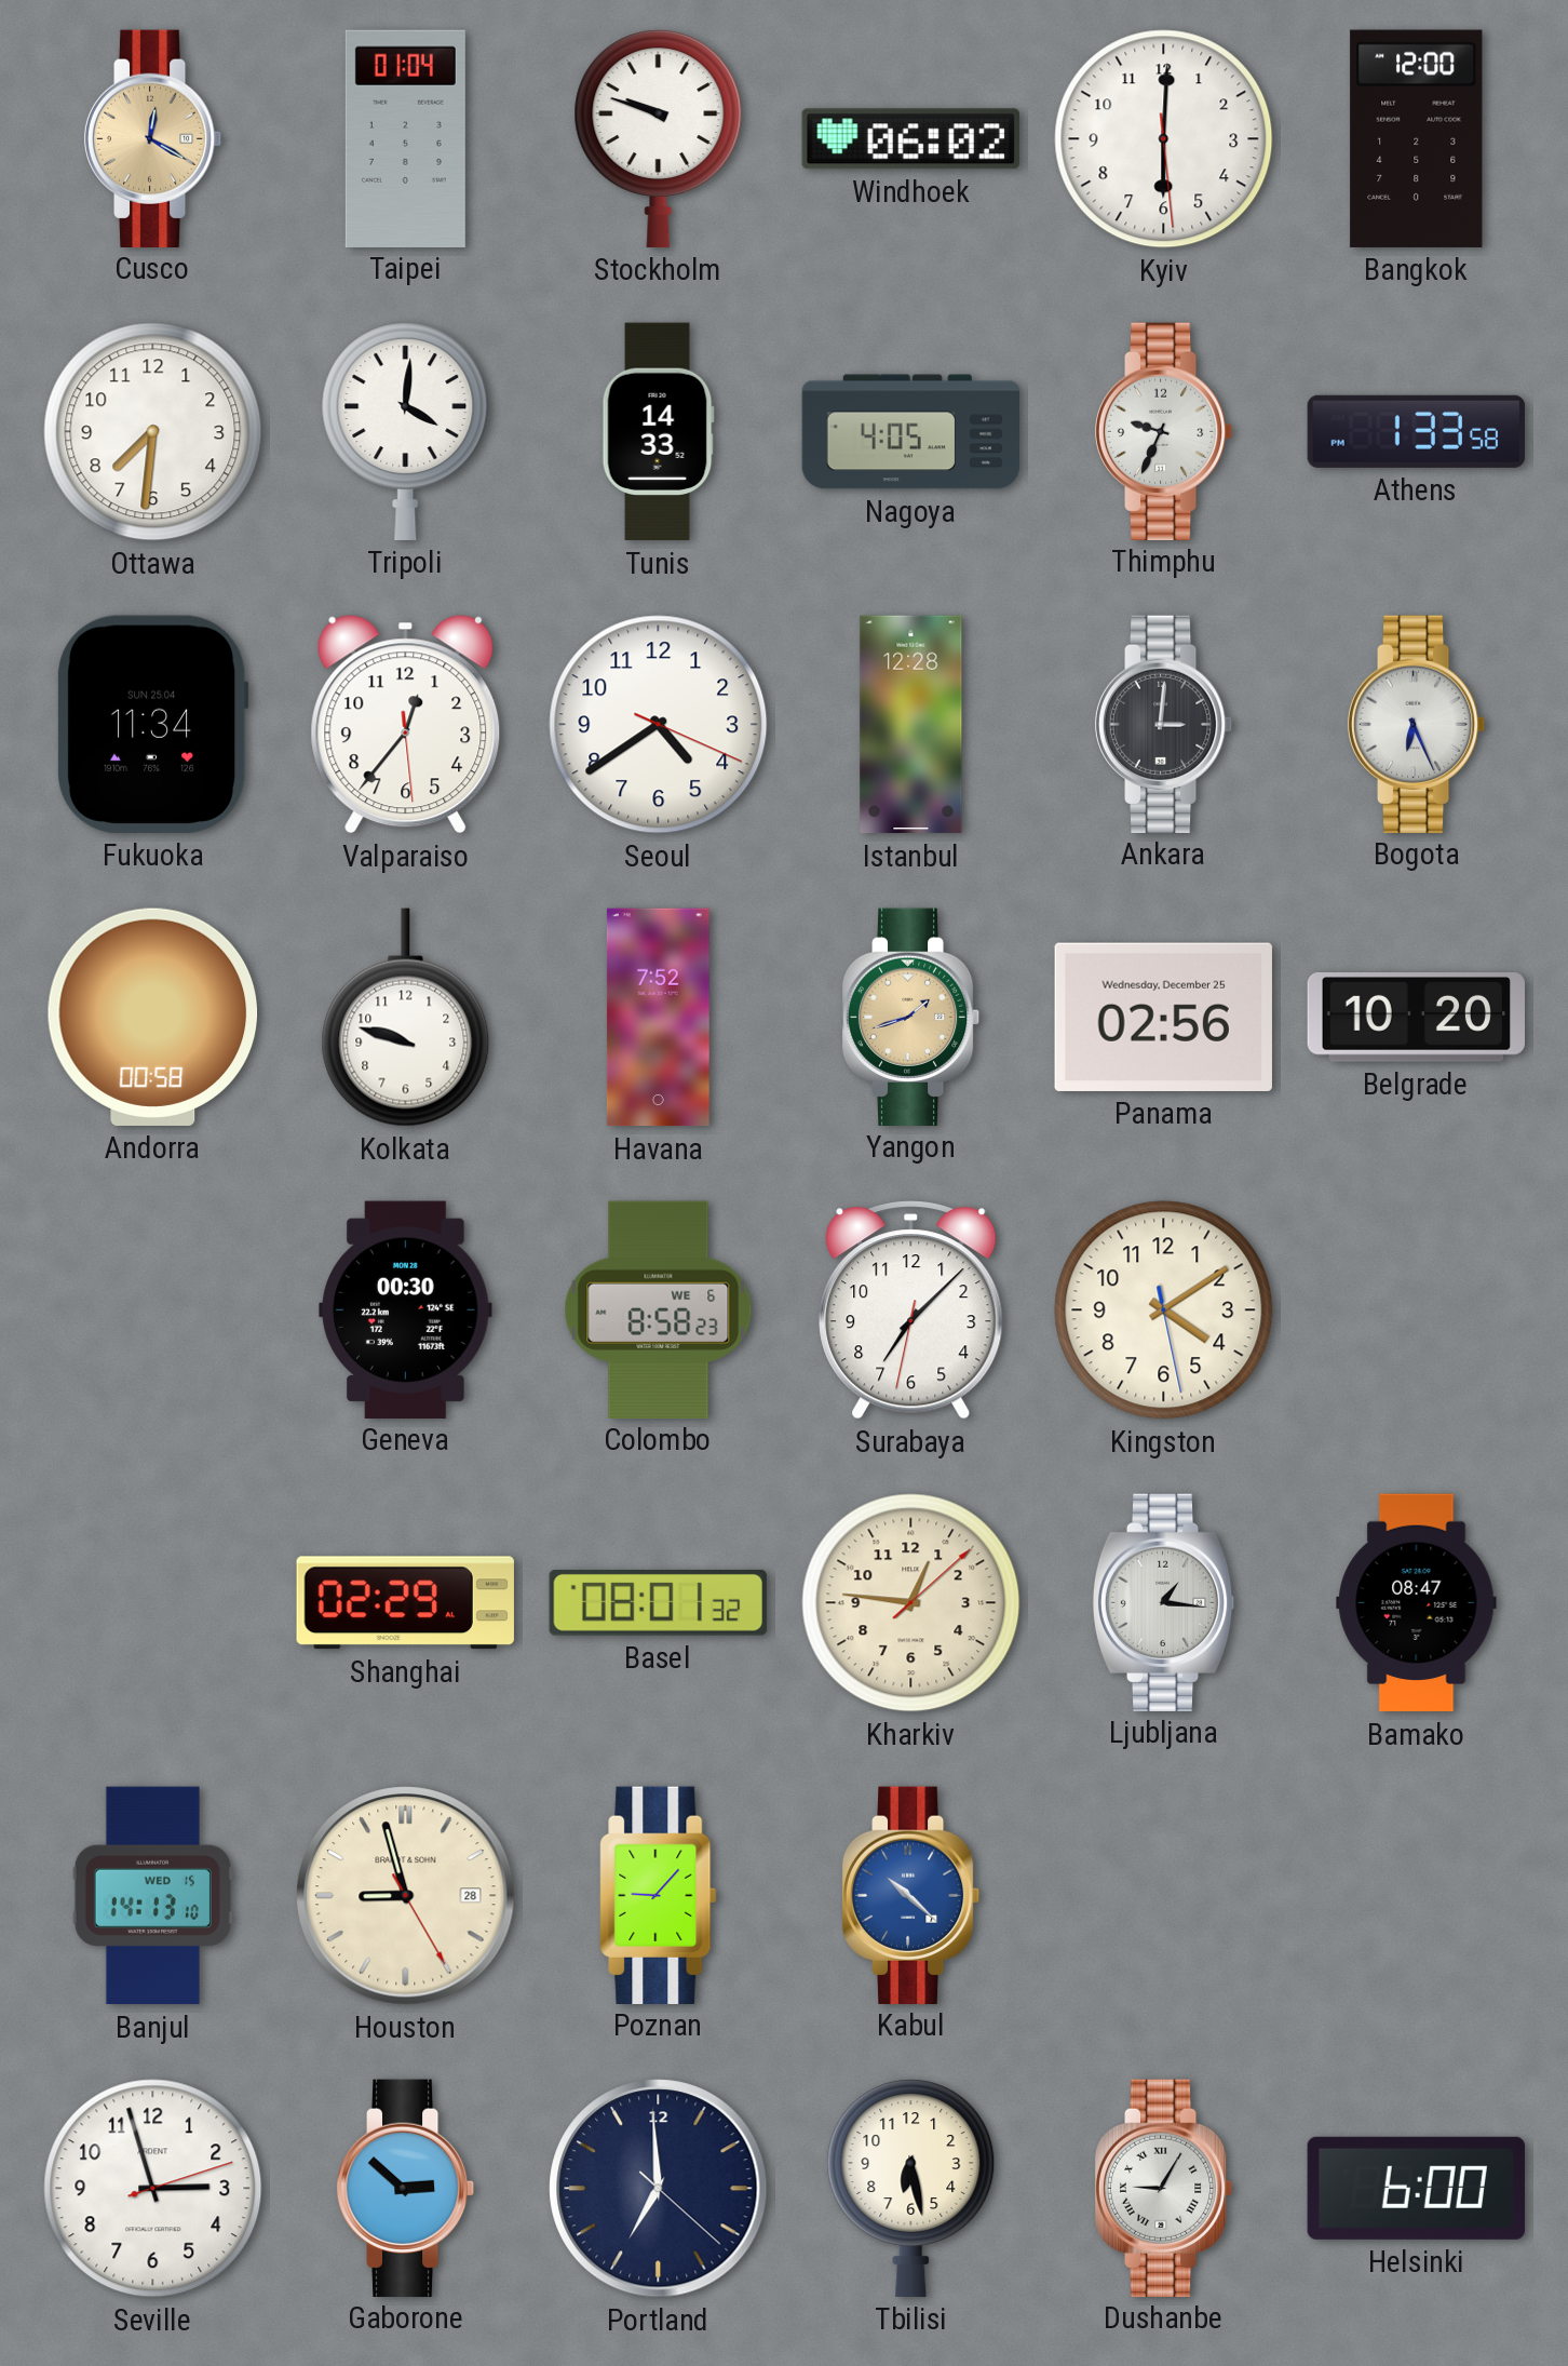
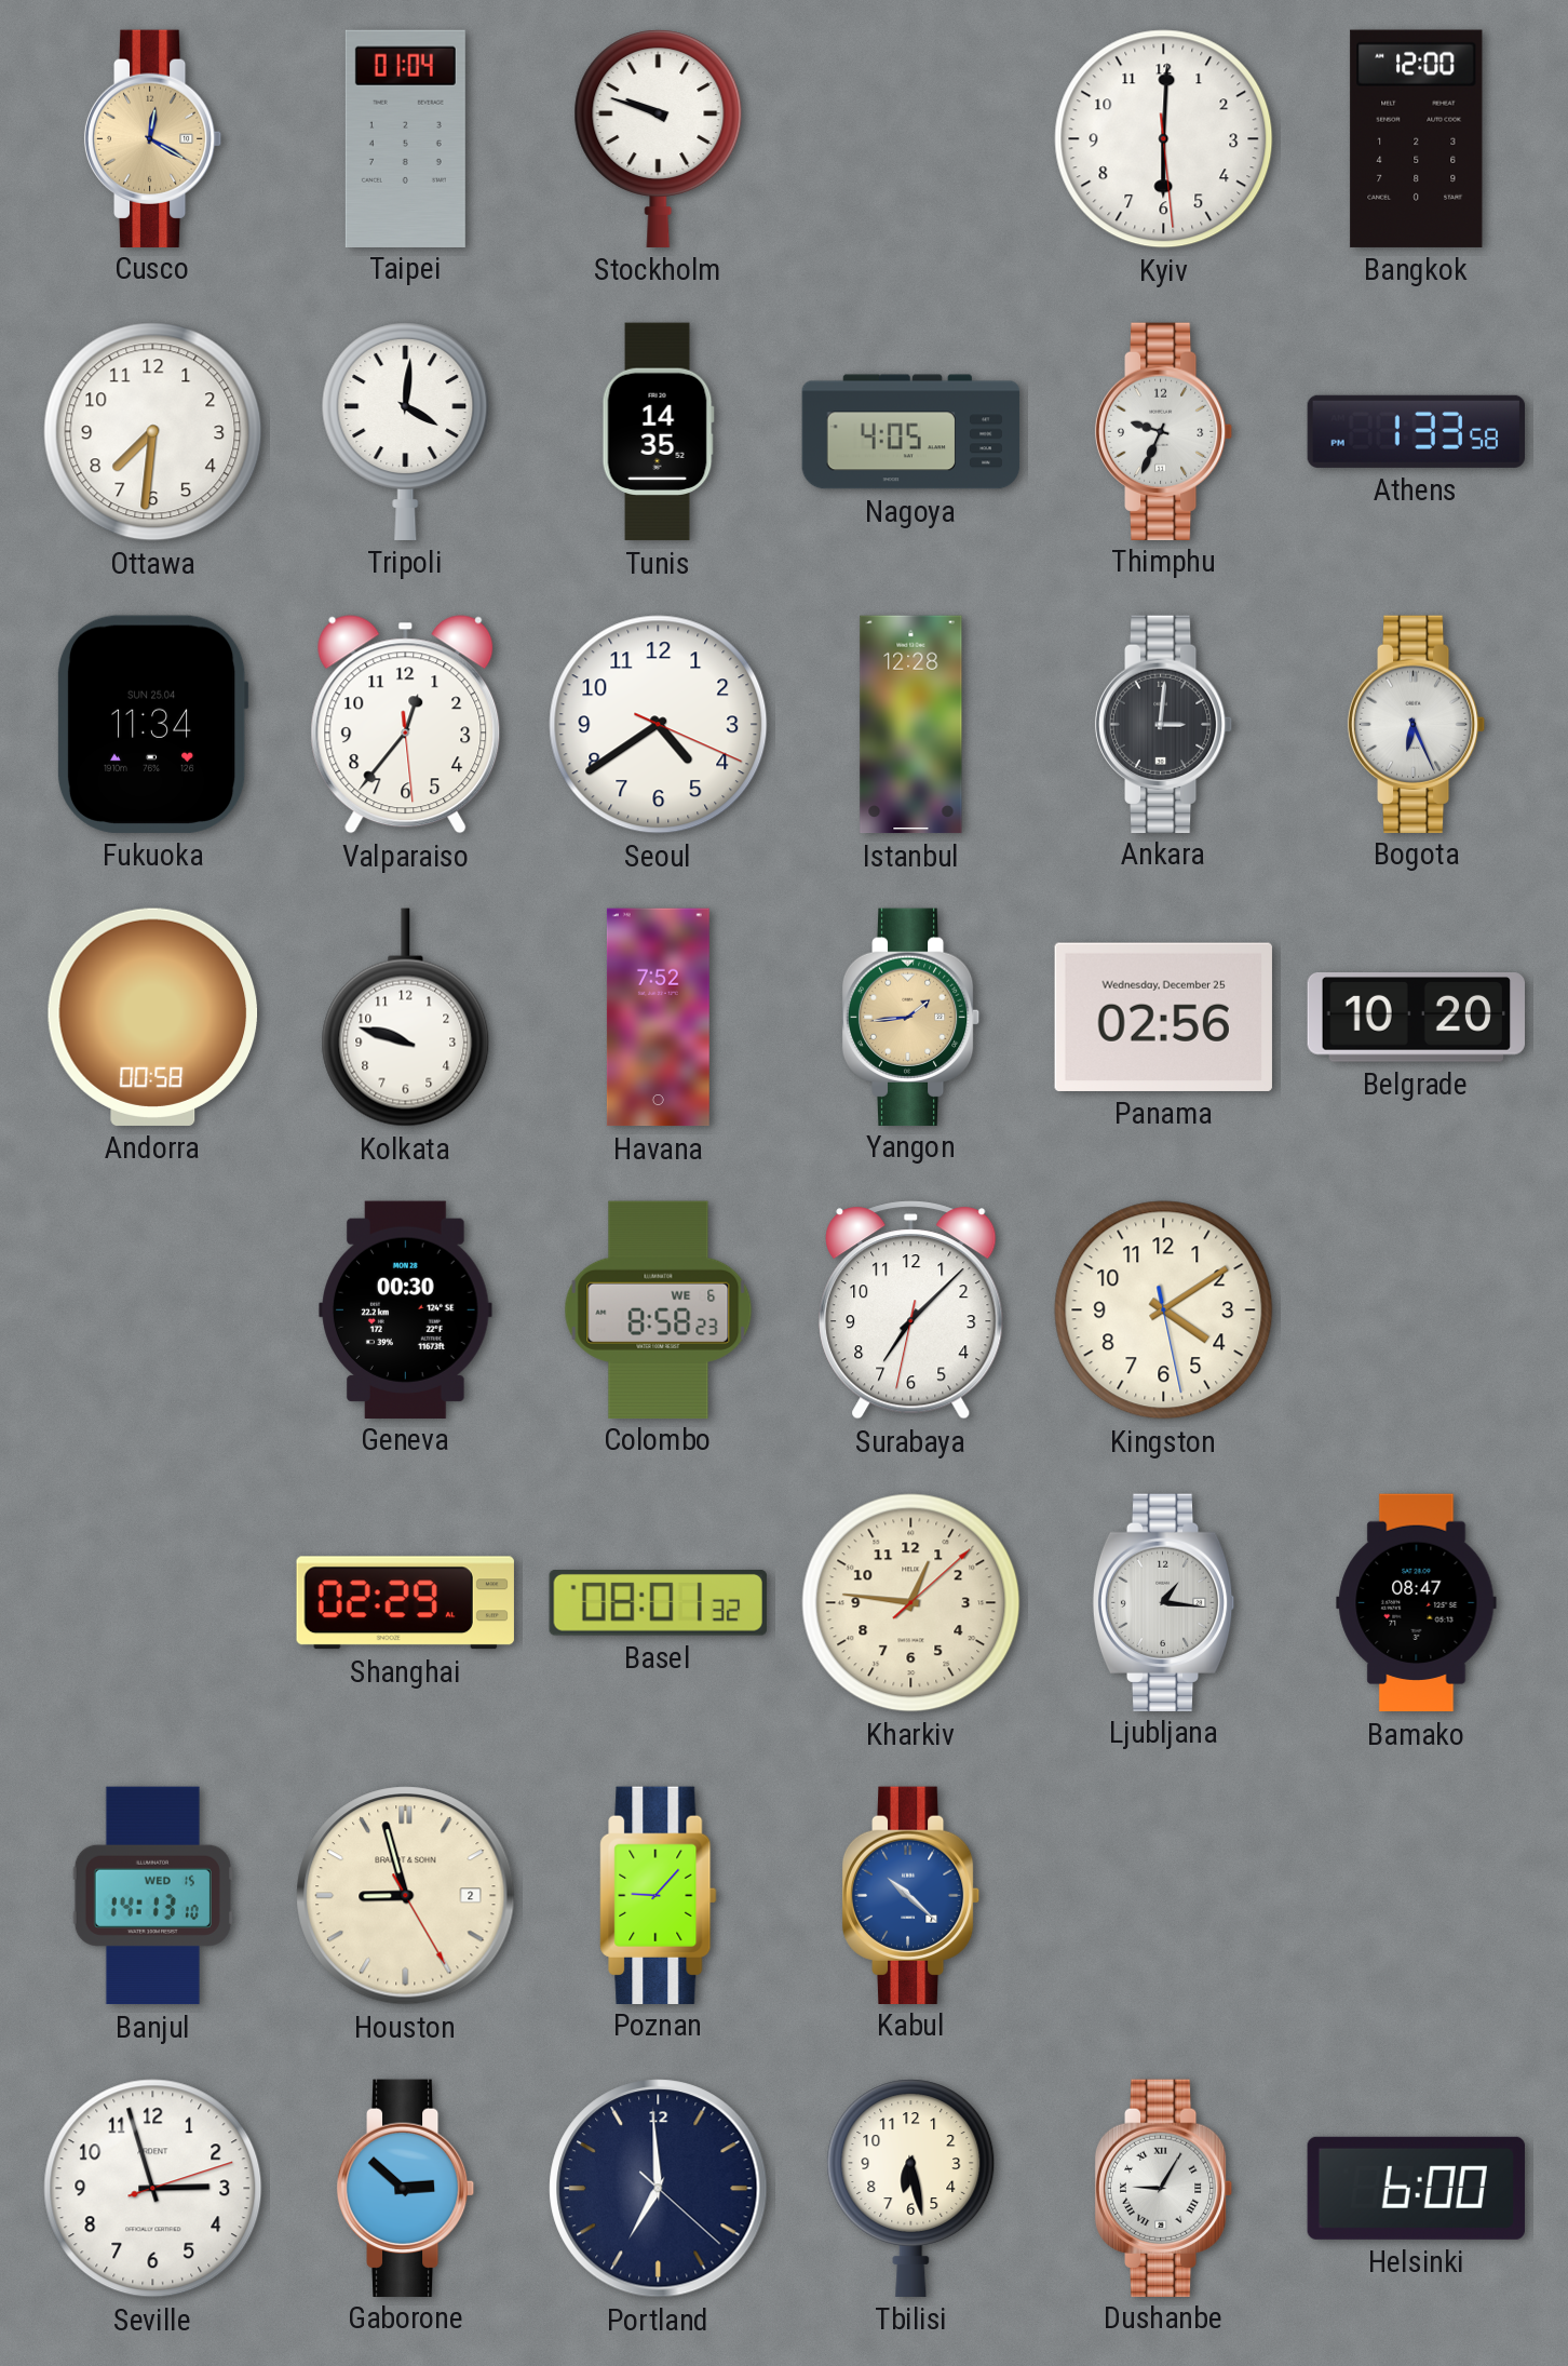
Windhoek: 06:02 -> none
Tunis: 14:33 -> 14:35
Yangon: 1:42 -> 1:44
Houston date: 28 -> 2
